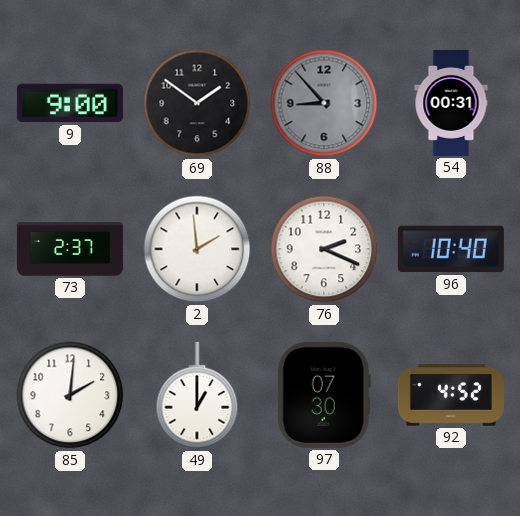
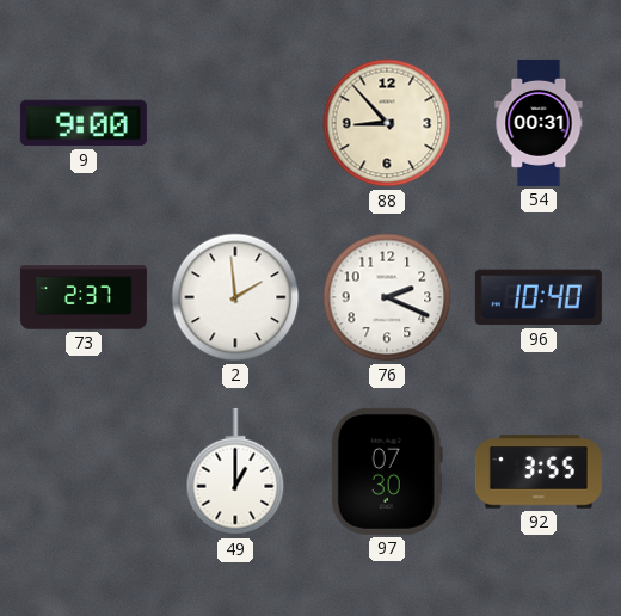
69: 1:51 -> none
88 dial: grey -> cream
85: 2:01 -> none
92: 4:52 -> 3:55
